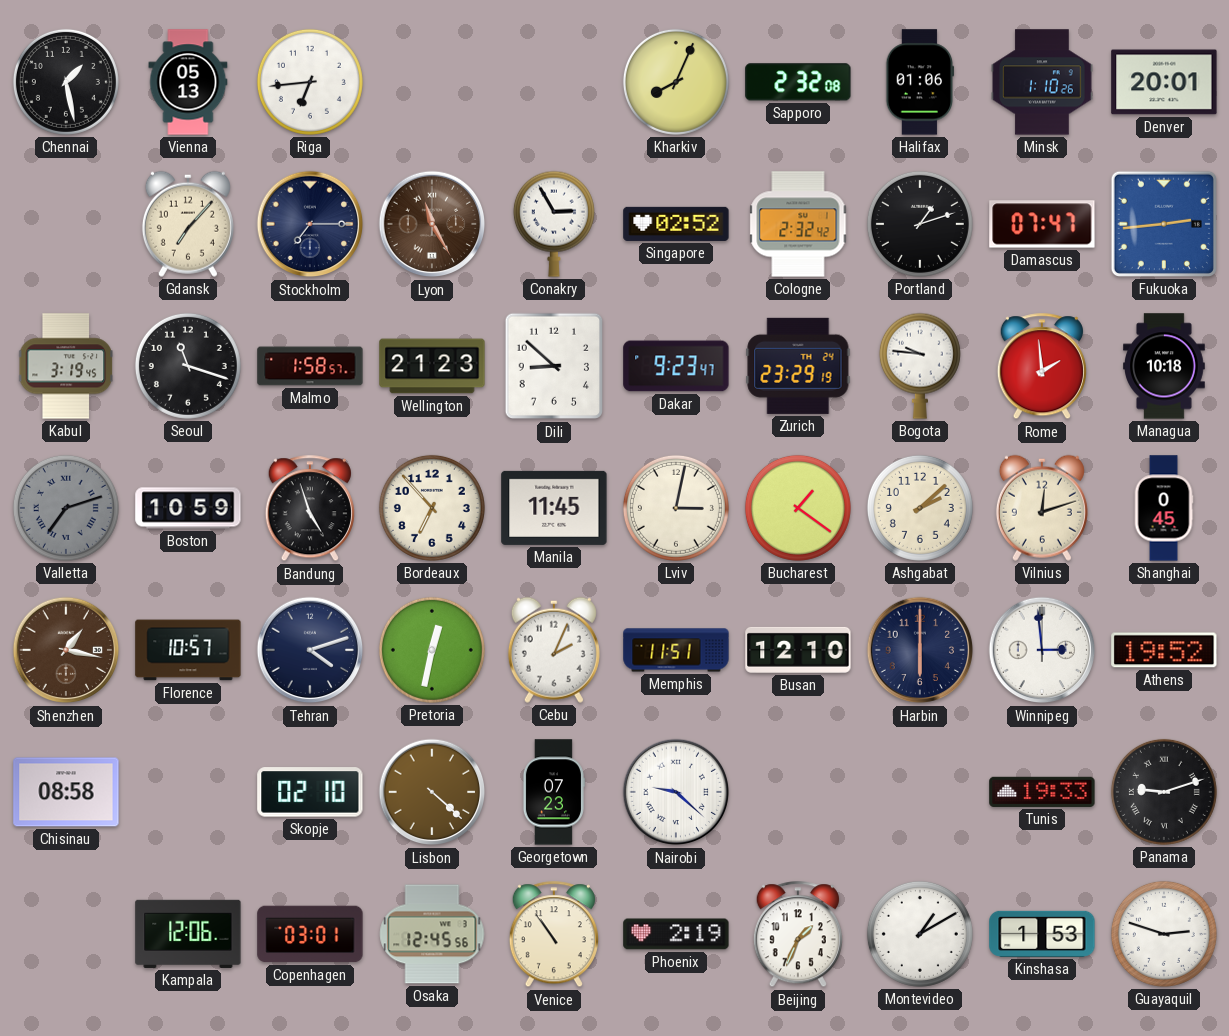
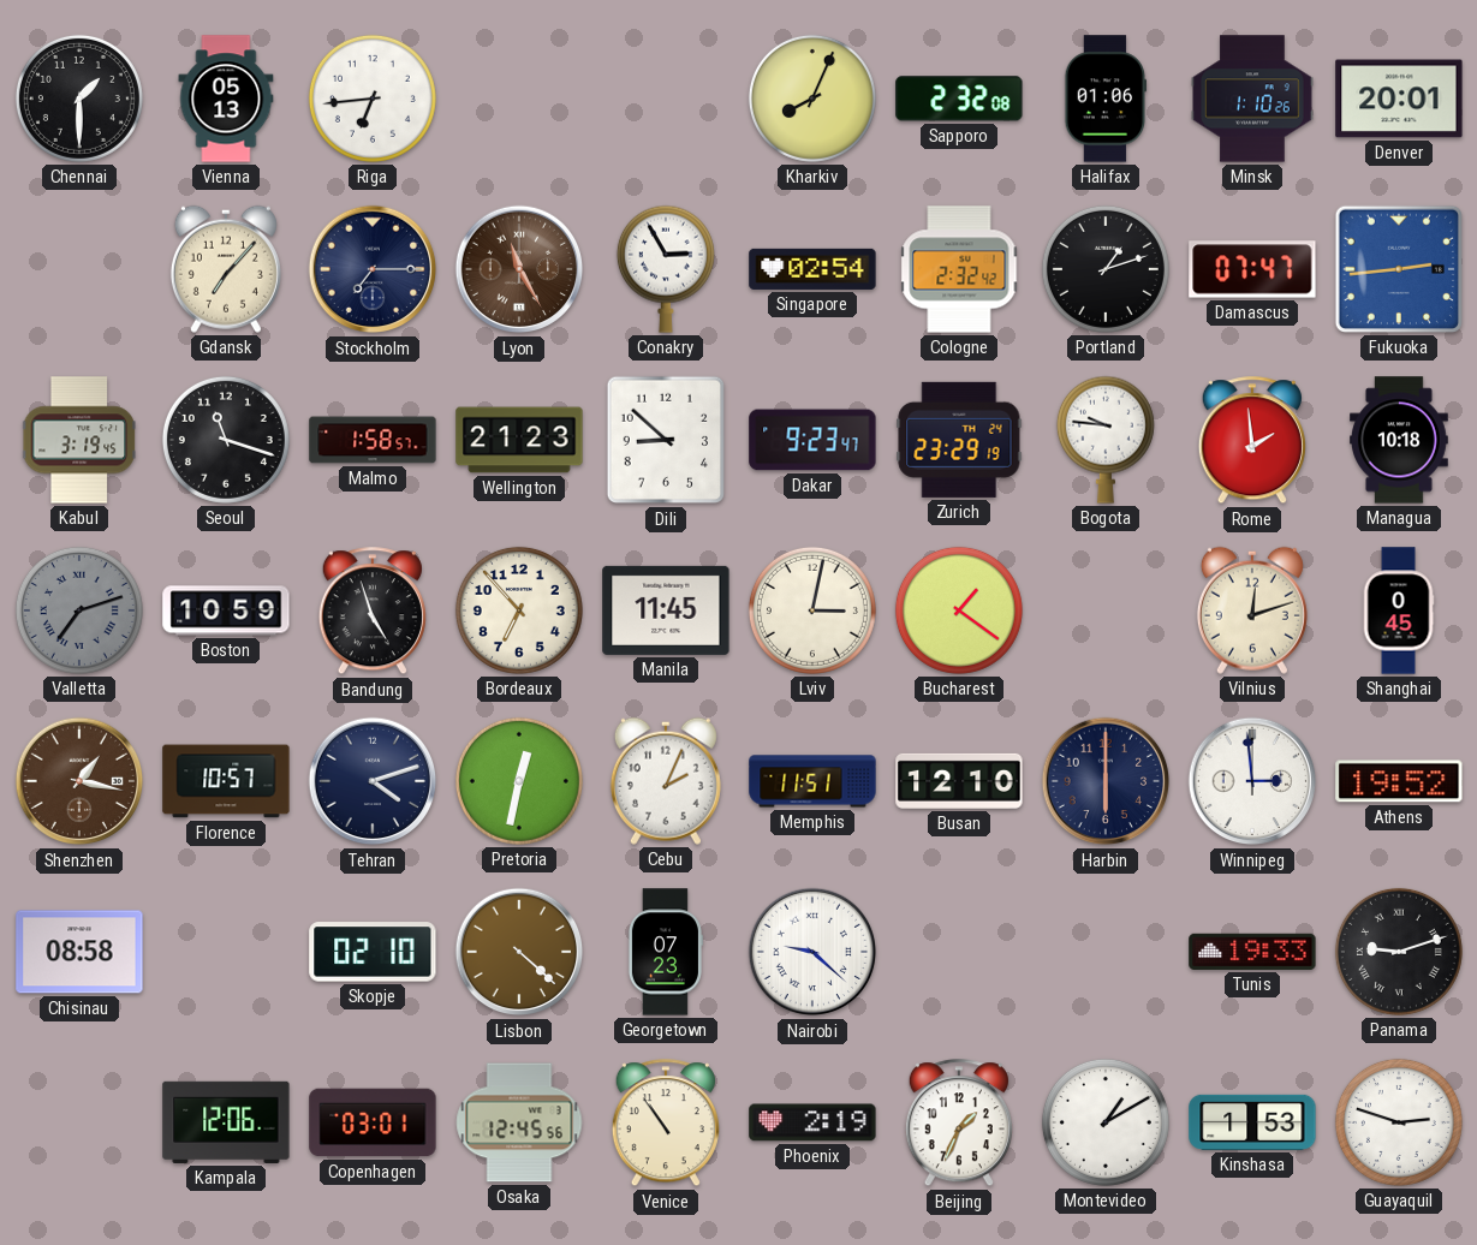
Chennai: 1:28 -> 1:30
Singapore: 02:52 -> 02:54
Ashgabat: 2:08 -> none
